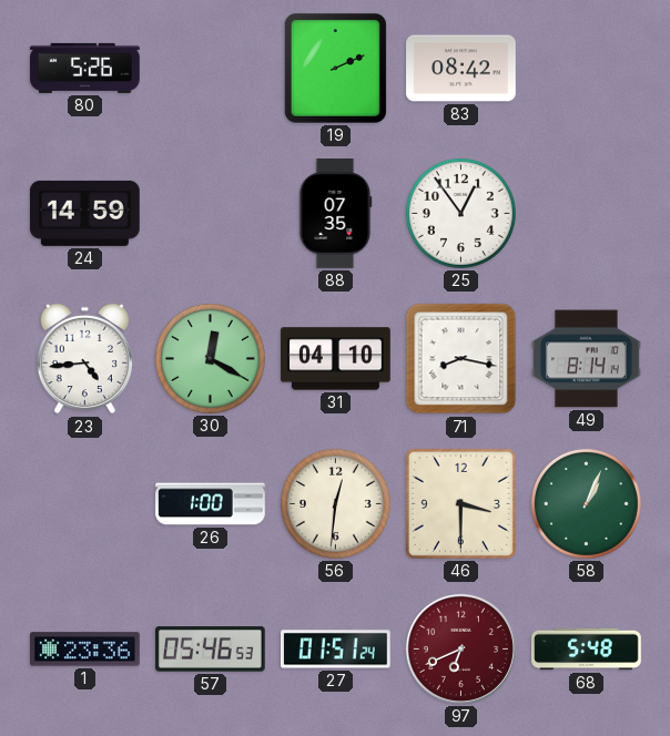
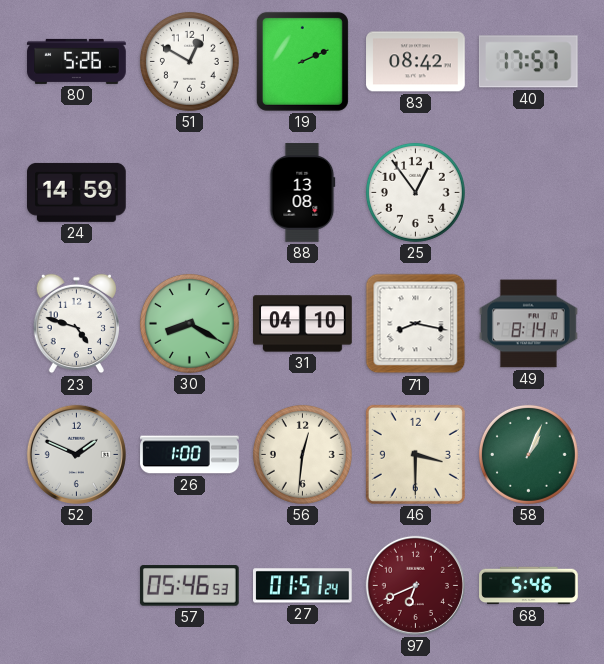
51: none -> 12:50
40: none -> 17:57
88: 07:35 -> 13:08
23: 4:44 -> 4:48
30: 12:20 -> 8:20
52: none -> 1:49
1: 23:36 -> none
68: 5:48 -> 5:46
